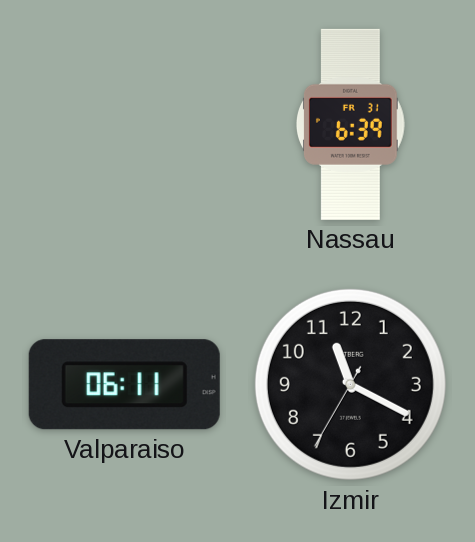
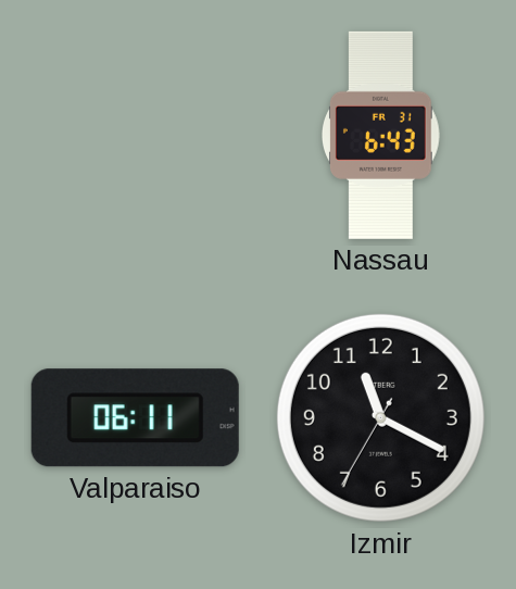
Nassau: 6:39 -> 6:43
